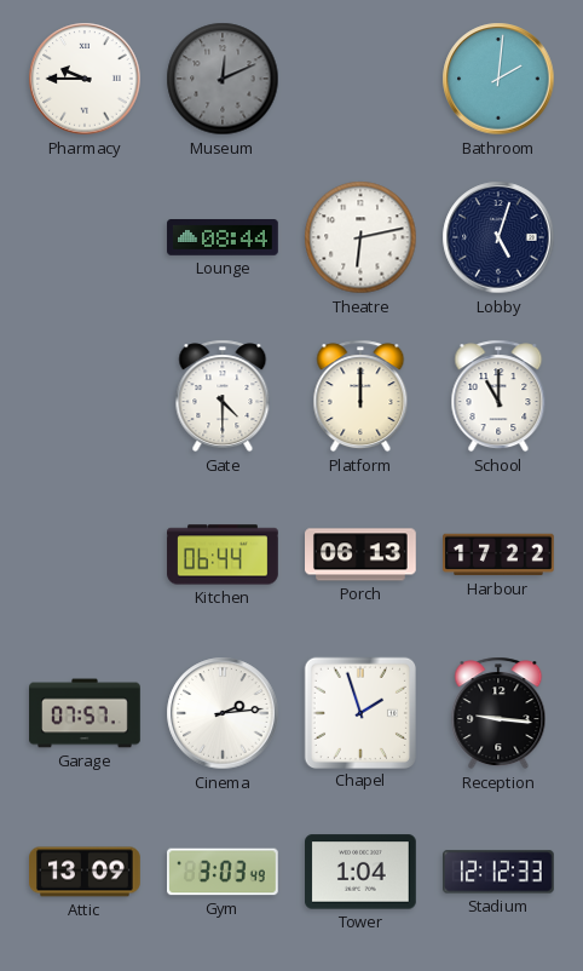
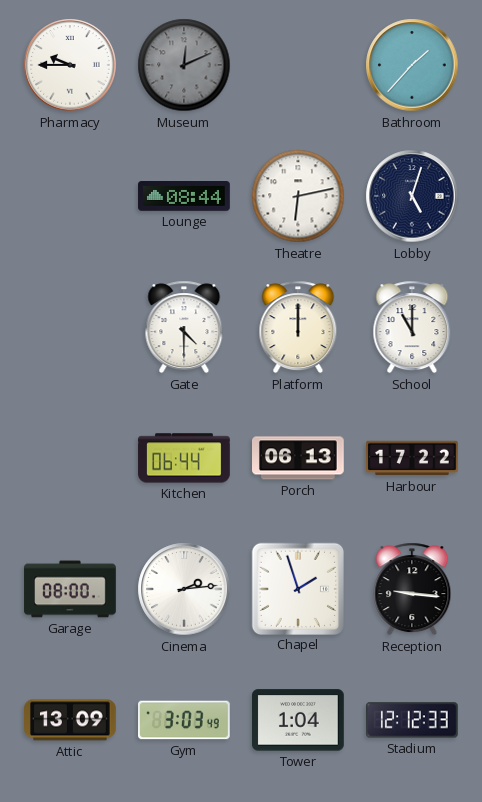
Bathroom: 2:01 -> 1:37
Garage: 07:57 -> 08:00
